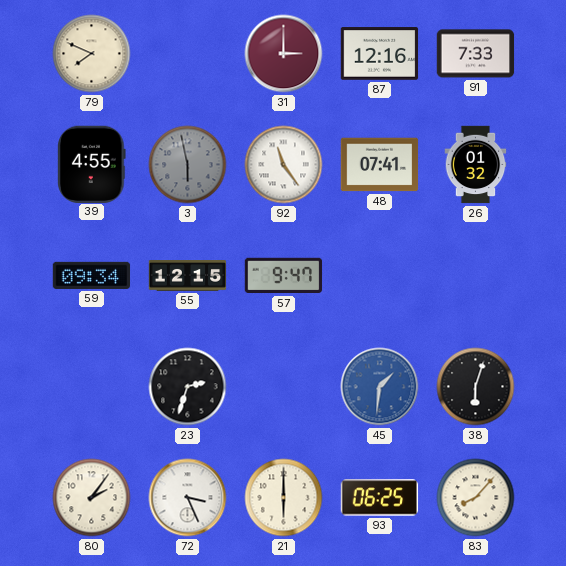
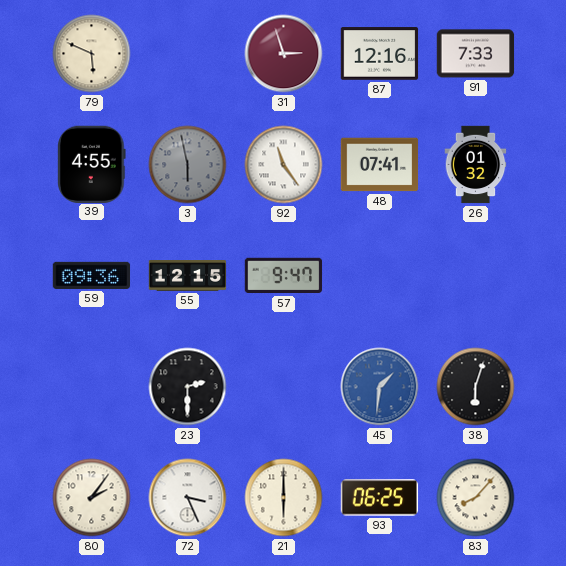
79: 7:49 -> 5:49
31: 3:00 -> 2:57
59: 09:34 -> 09:36
23: 2:33 -> 2:30
